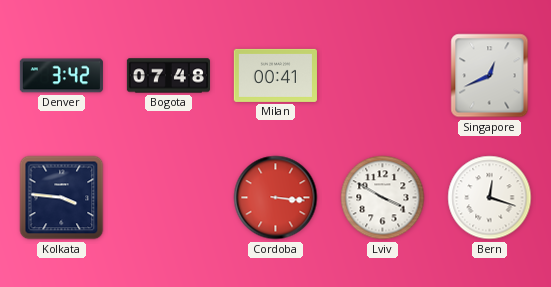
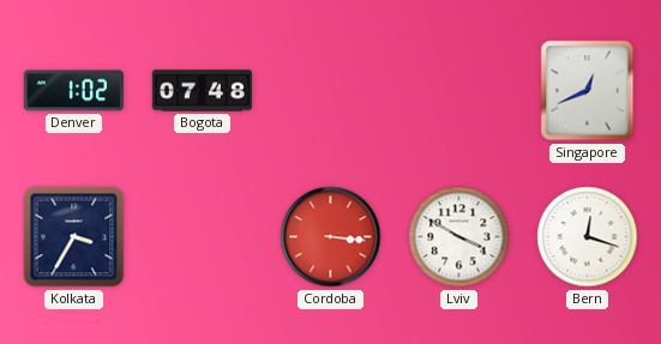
Denver: 3:42 -> 1:02
Milan: 00:41 -> none
Kolkata: 3:46 -> 3:35
